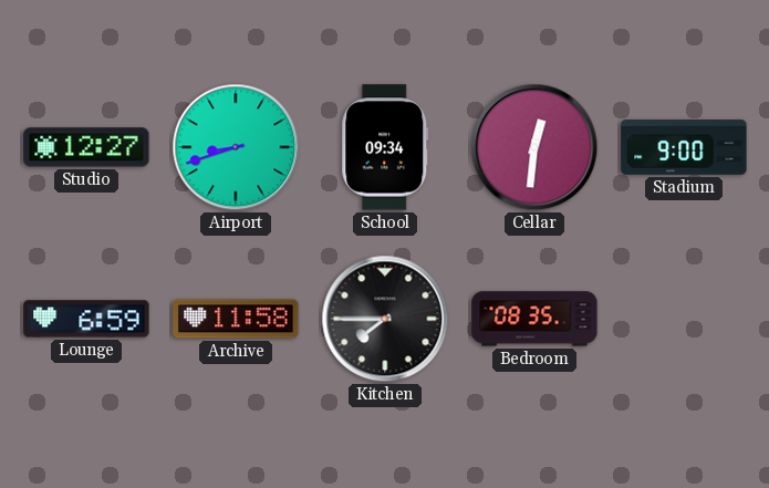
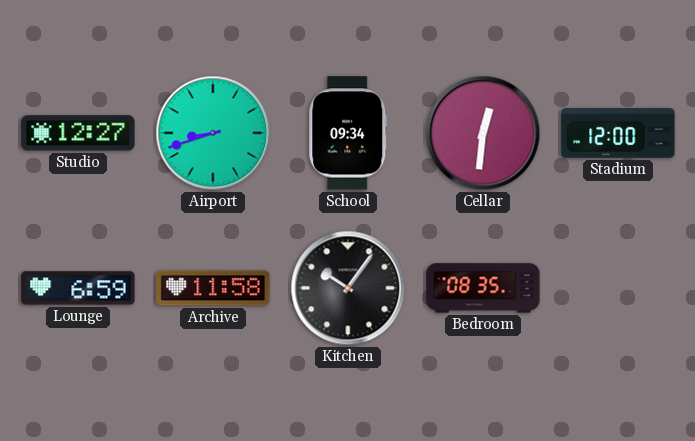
Stadium: 9:00 -> 12:00
Kitchen: 7:45 -> 10:06
